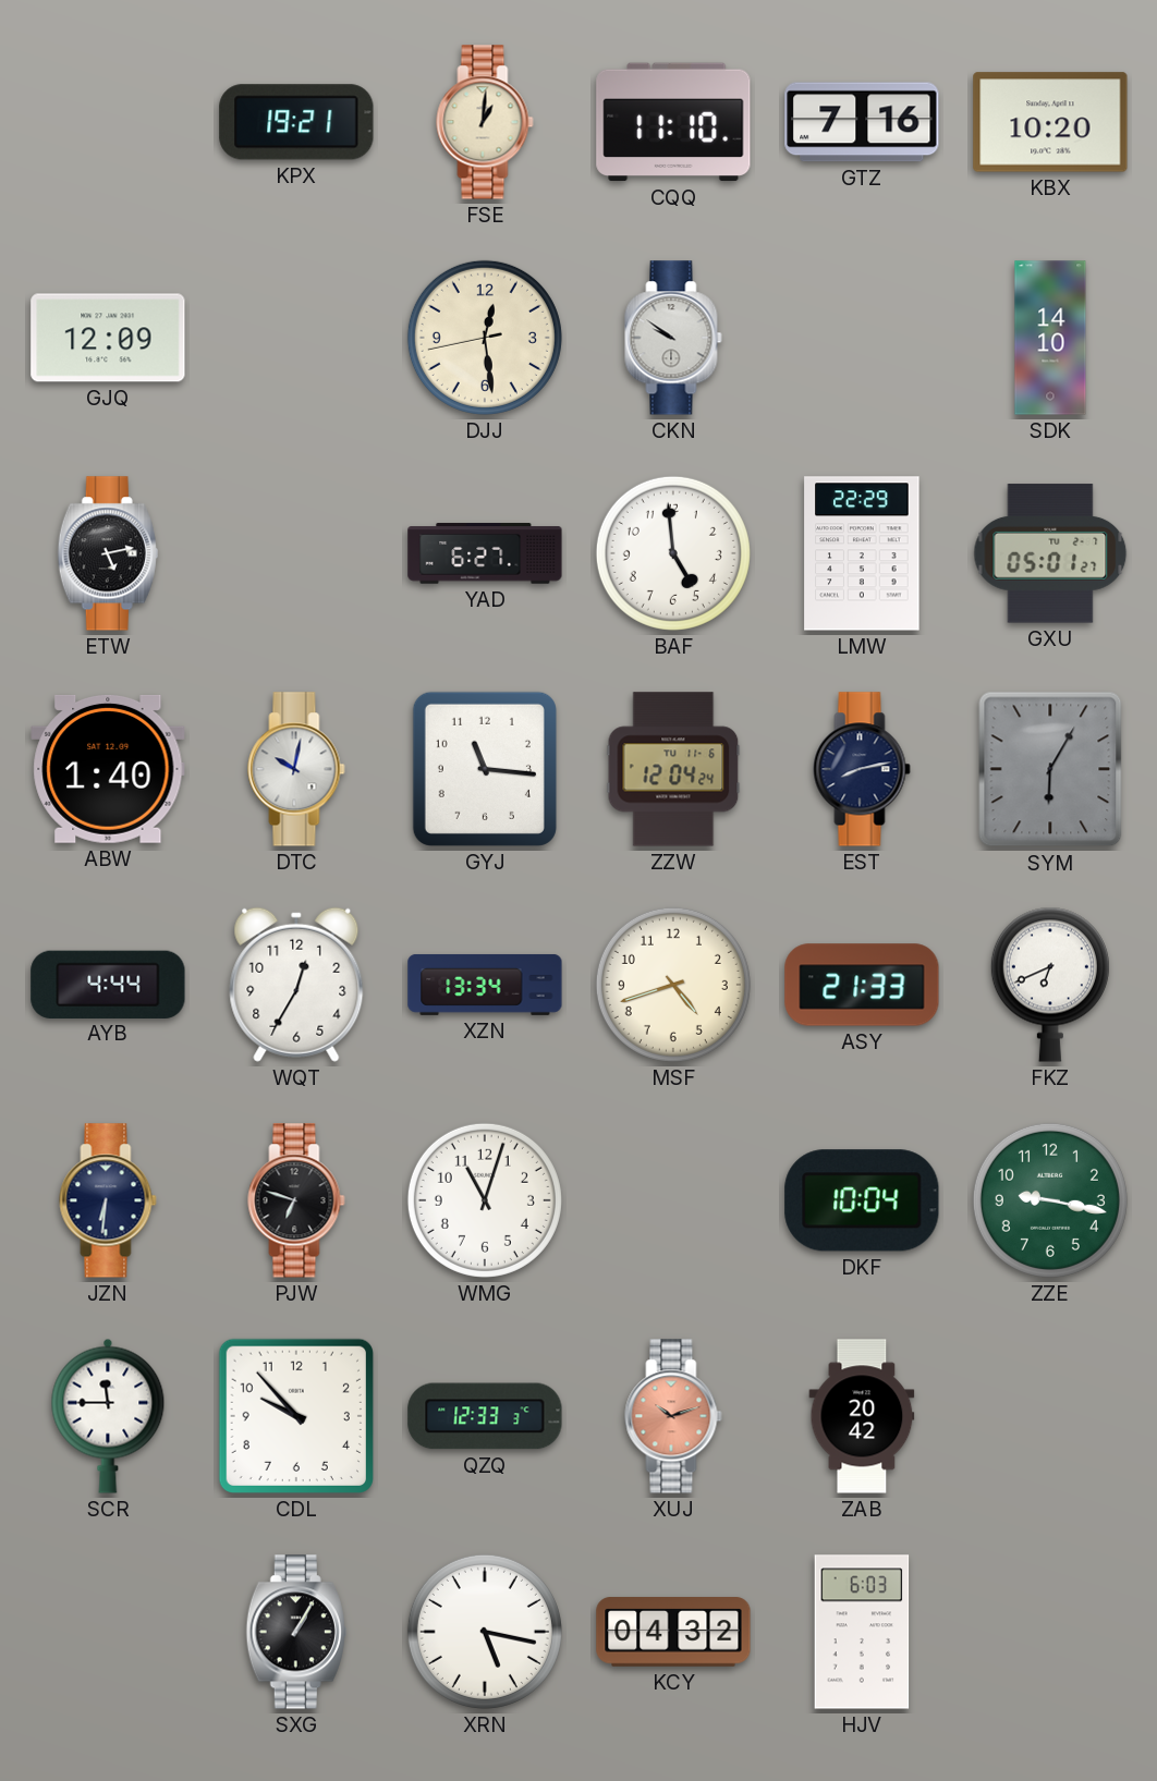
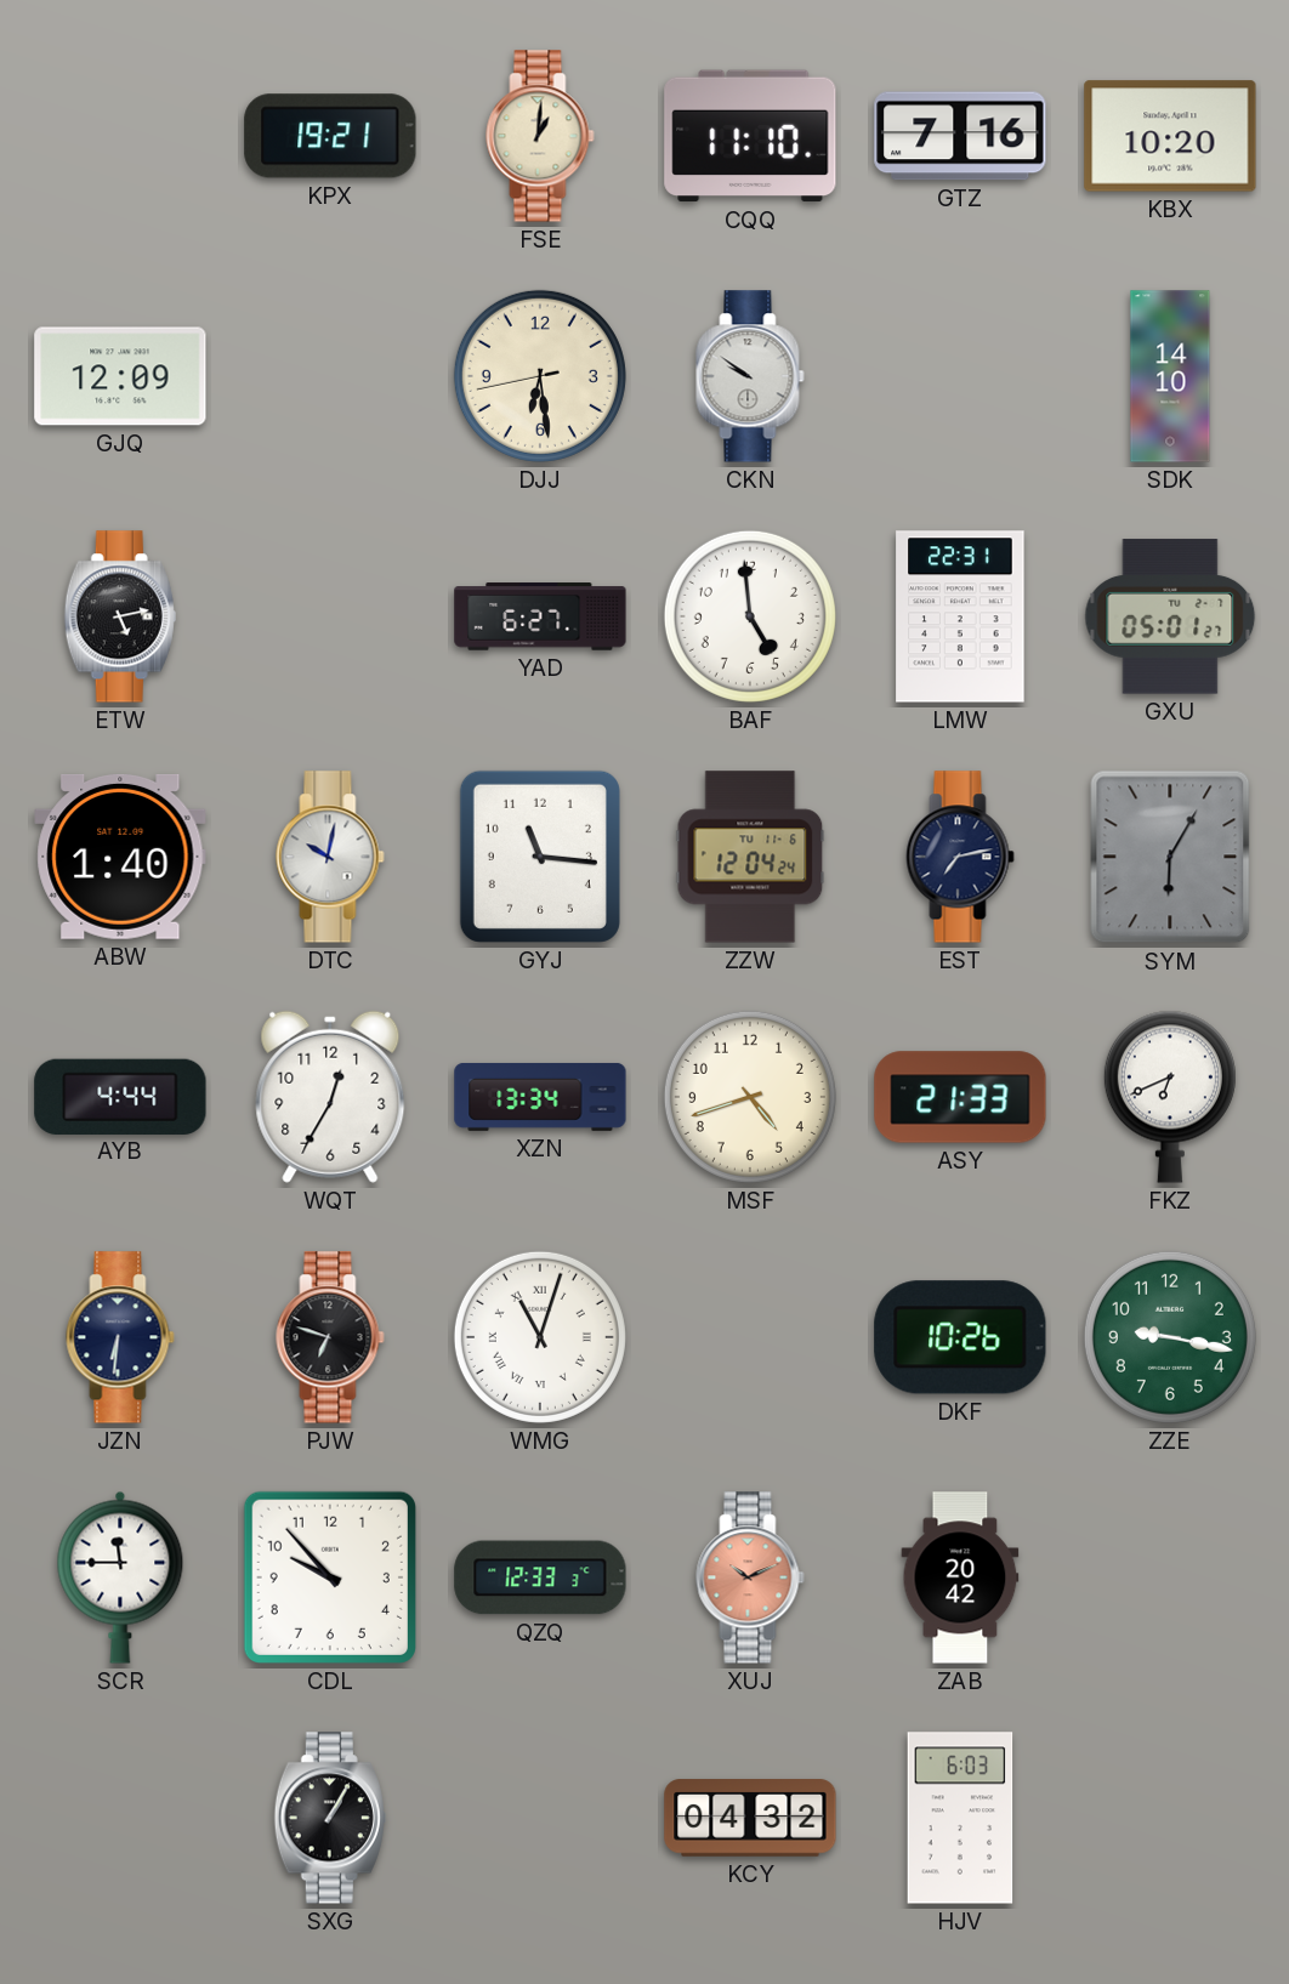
DJJ: 12:28 -> 6:28
LMW: 22:29 -> 22:31
EST: 8:13 -> 7:13
WMG numerals: Arabic -> Roman
DKF: 10:04 -> 10:26
XUJ: 10:12 -> 10:11
XRN: 5:17 -> none
